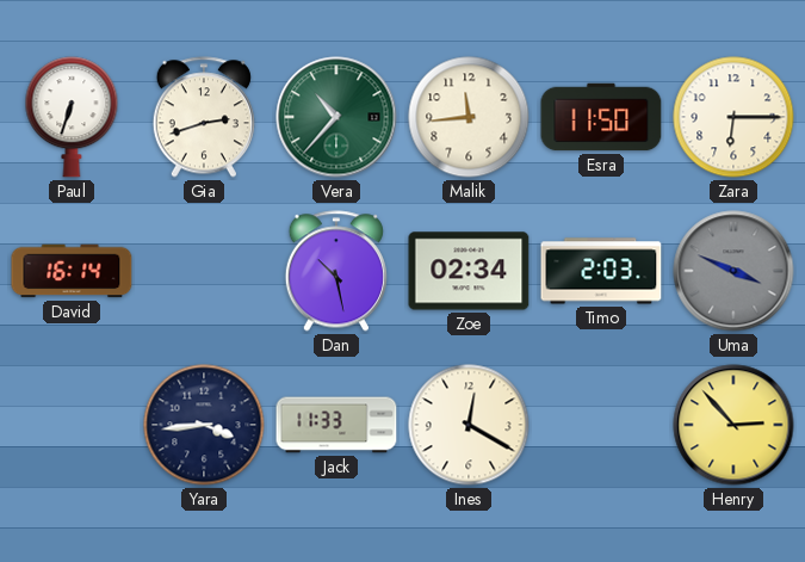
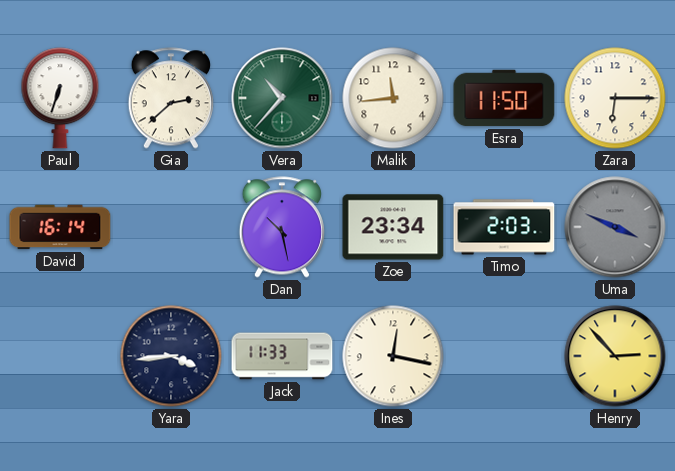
Gia: 2:42 -> 2:38
Zoe: 02:34 -> 23:34
Ines: 12:20 -> 12:17
